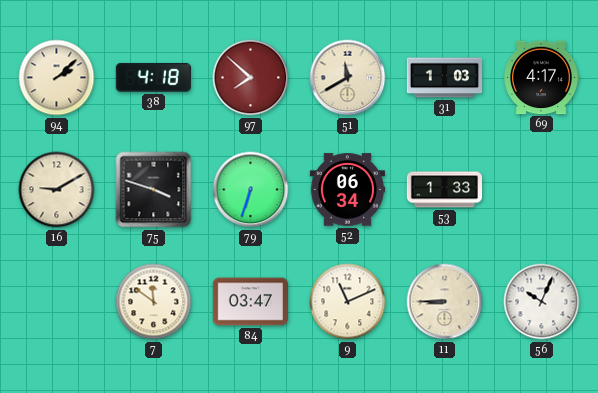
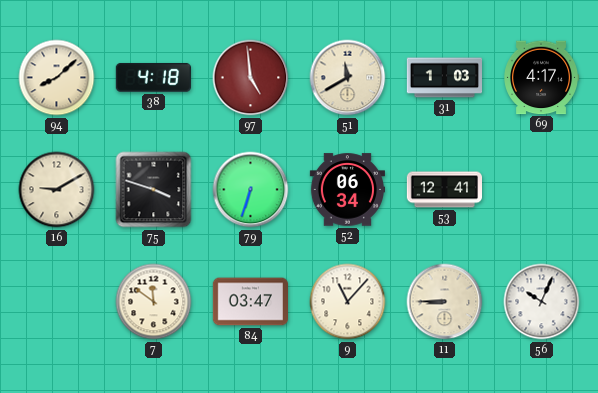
94: 2:08 -> 8:08
97: 7:52 -> 4:59
53: 1:33 -> 12:41
9: 11:11 -> 11:07
